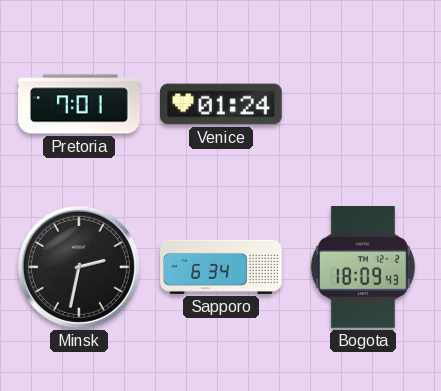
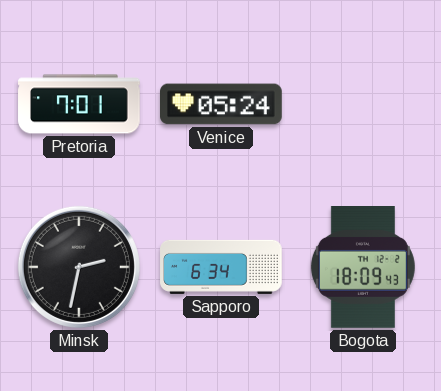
Venice: 01:24 -> 05:24
